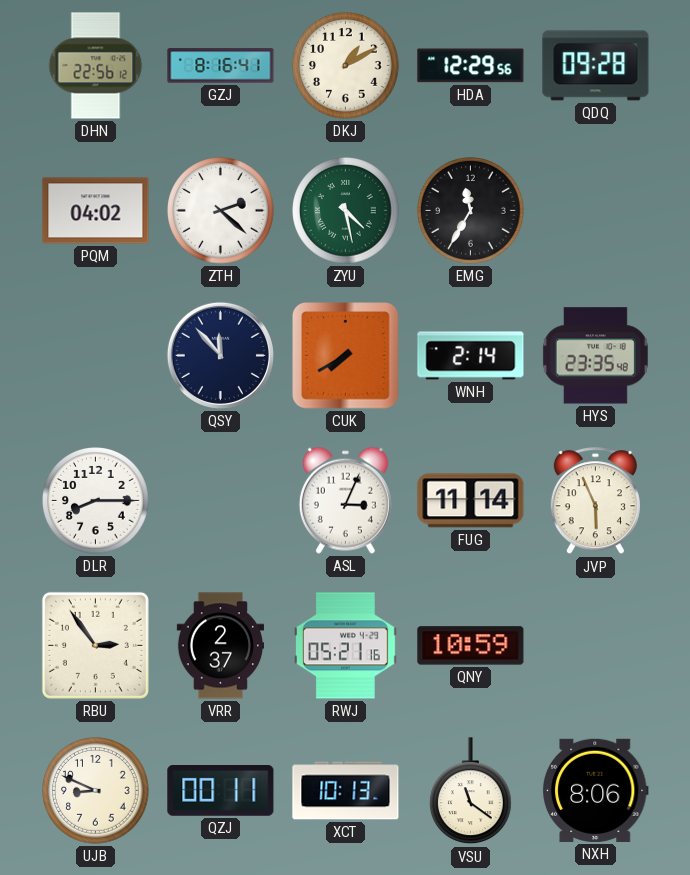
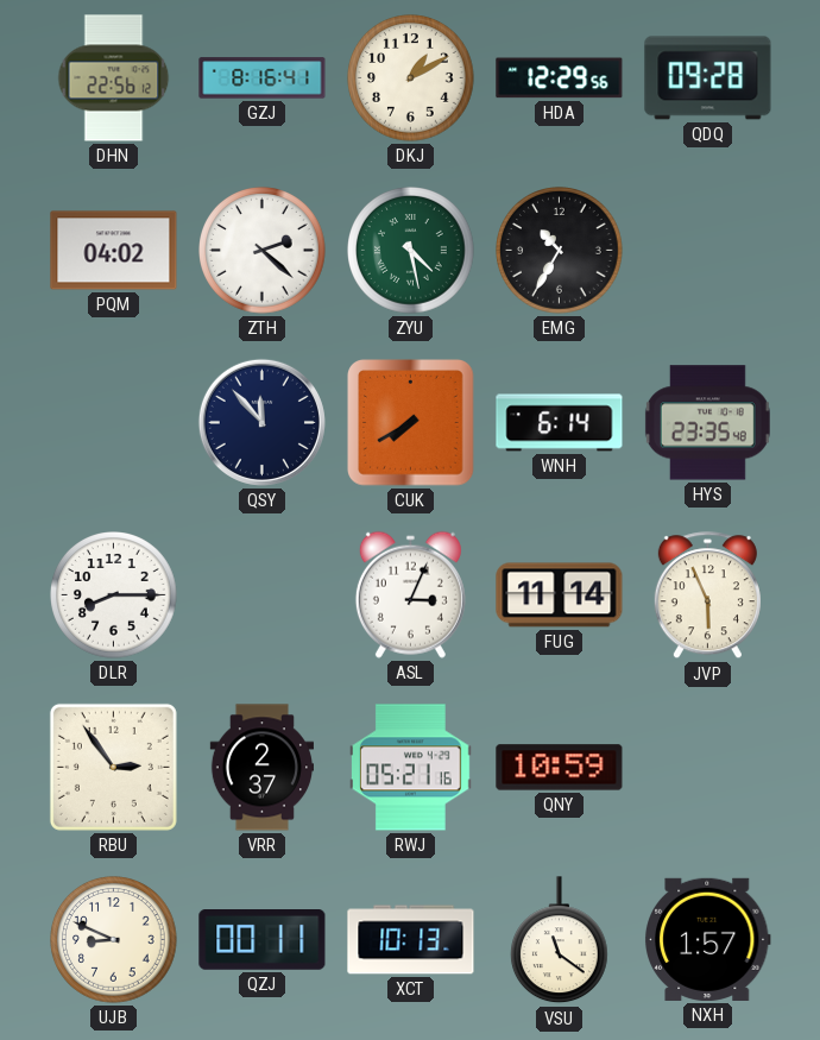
EMG: 11:35 -> 10:35
WNH: 2:14 -> 6:14
NXH: 8:06 -> 1:57
